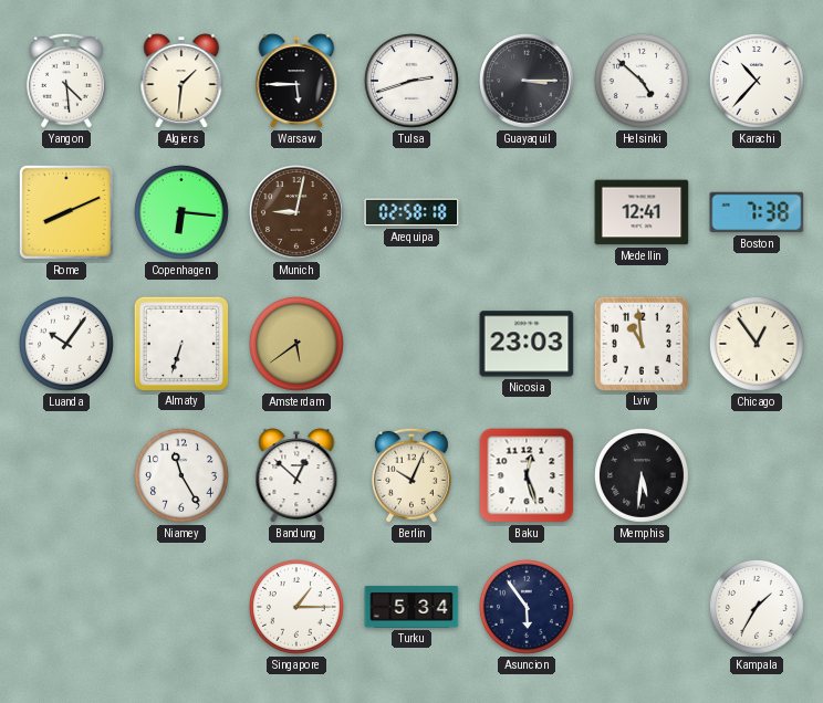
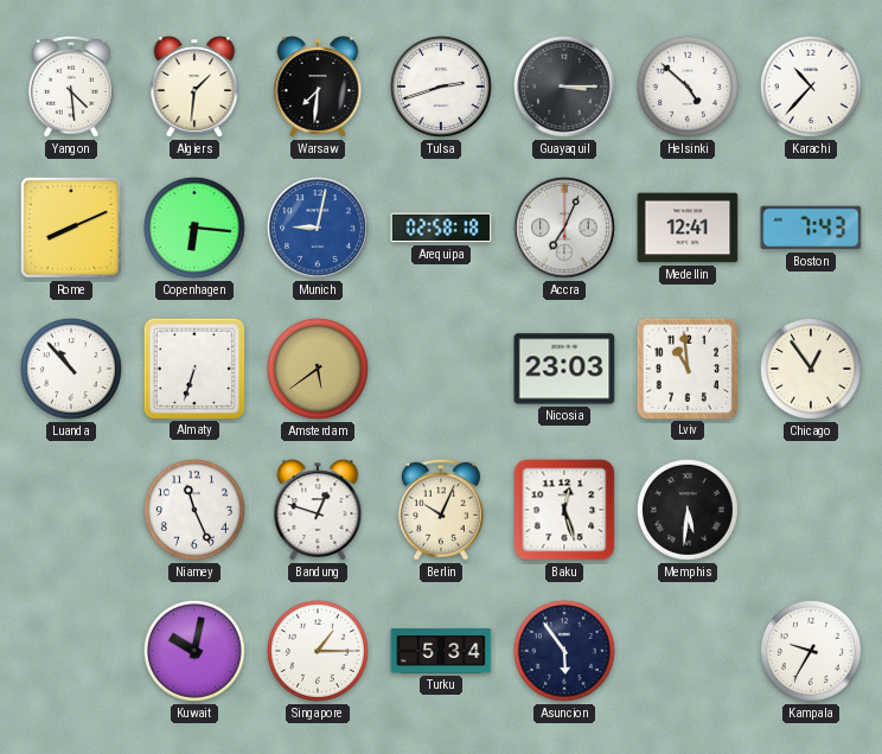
Warsaw: 5:45 -> 7:31
Munich dial: brown -> blue
Accra: none -> 7:04
Boston: 7:38 -> 7:43
Luanda: 10:06 -> 10:53
Niamey: 11:25 -> 11:26
Bandung: 12:52 -> 12:48
Kuwait: none -> 10:02
Kampala: 1:35 -> 9:35
